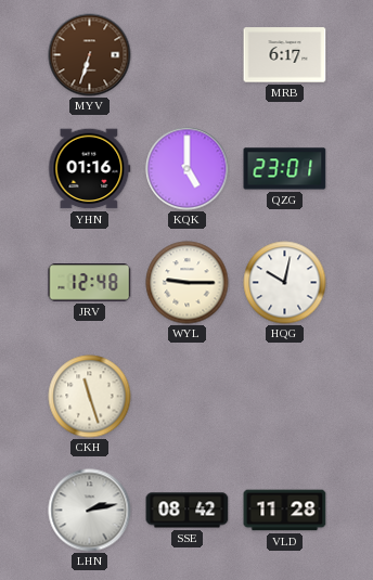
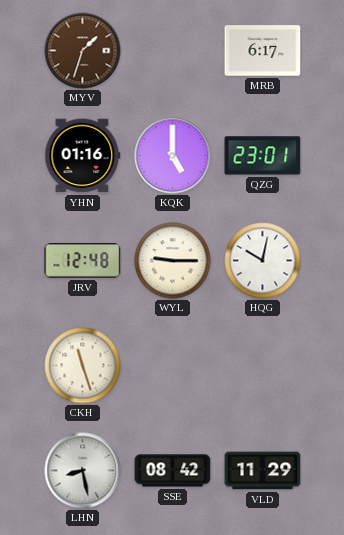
MYV: 6:33 -> 1:33
LHN: 2:13 -> 8:28
VLD: 11:28 -> 11:29
